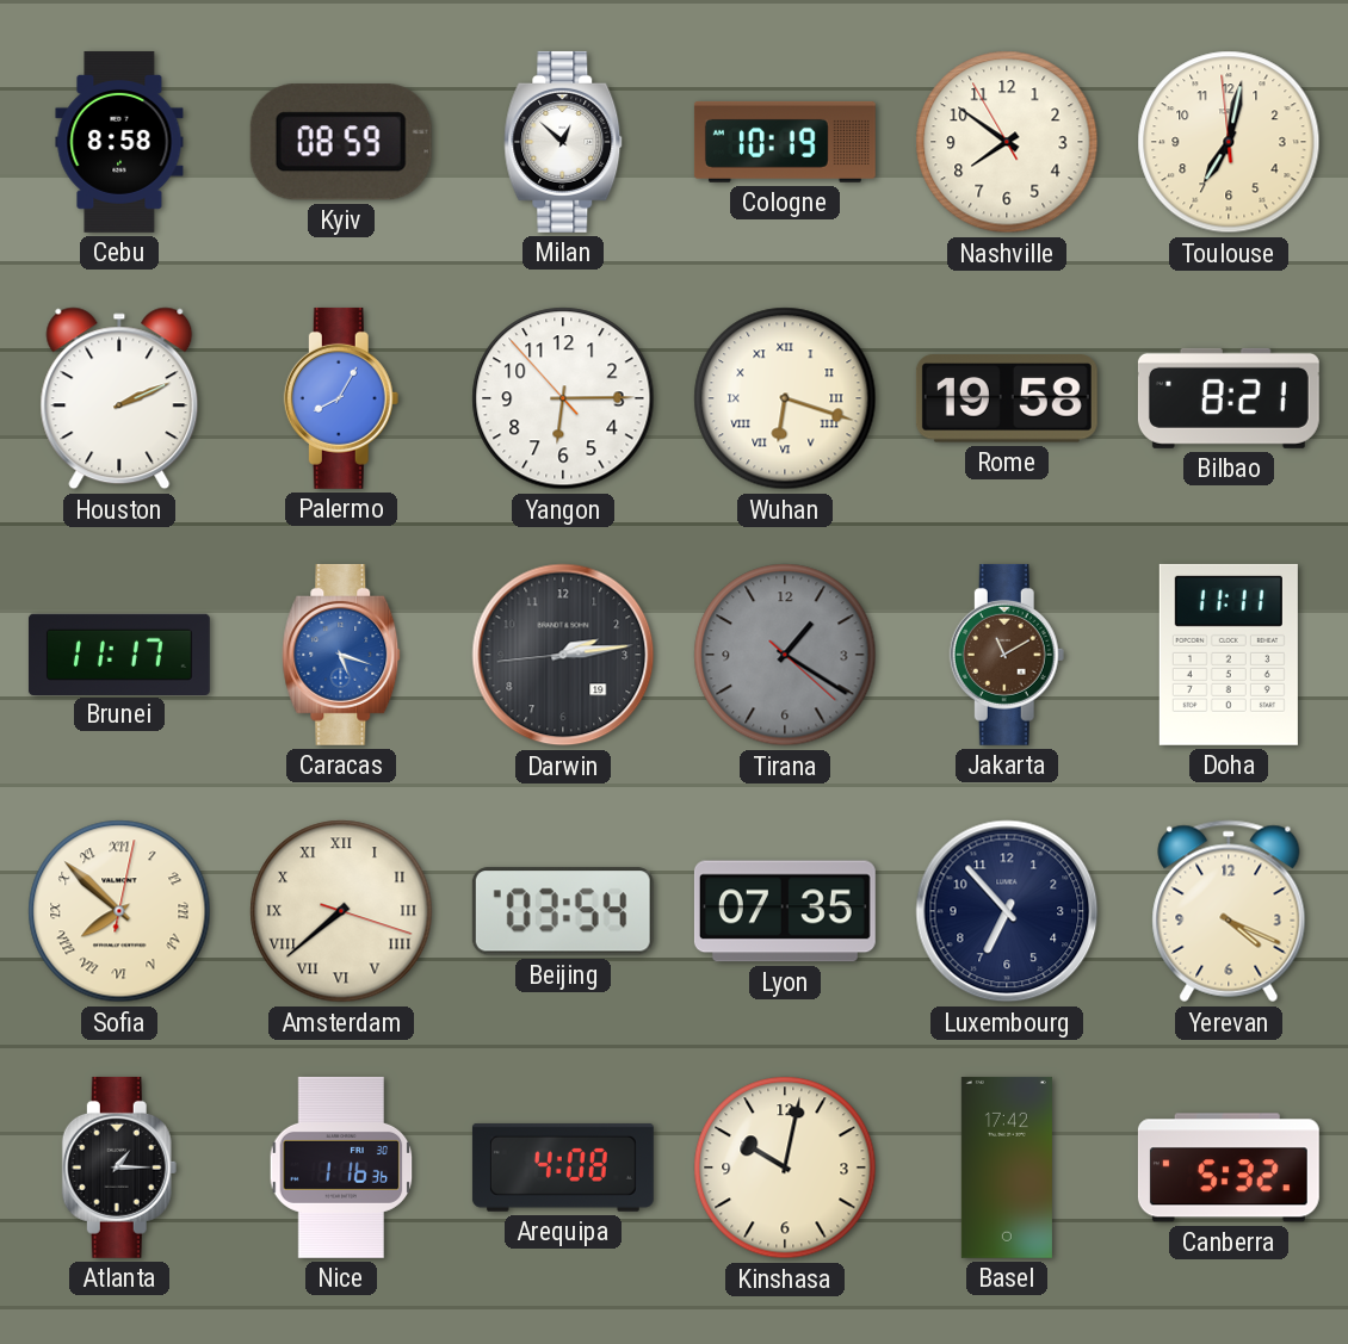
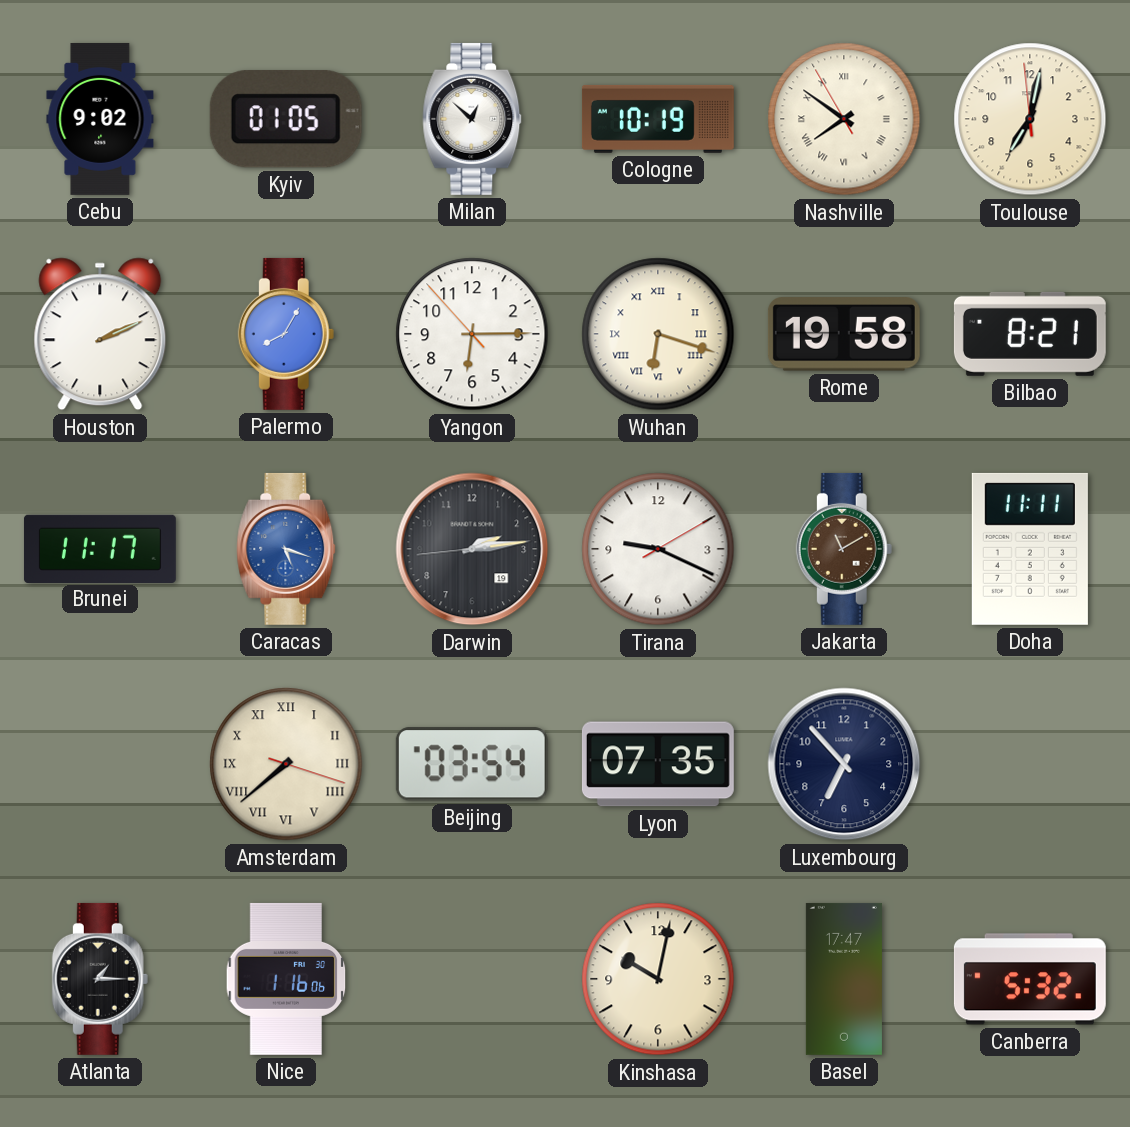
Cebu: 8:58 -> 9:02
Kyiv: 08:59 -> 01:05
Nashville numerals: Arabic -> Roman
Tirana: 1:20 -> 9:19
Tirana dial: grey -> white
Sofia: 7:52 -> none
Yerevan: 4:19 -> none
Nice: 1:16:36 -> 1:16:06
Arequipa: 4:08 -> none
Basel: 17:42 -> 17:47
